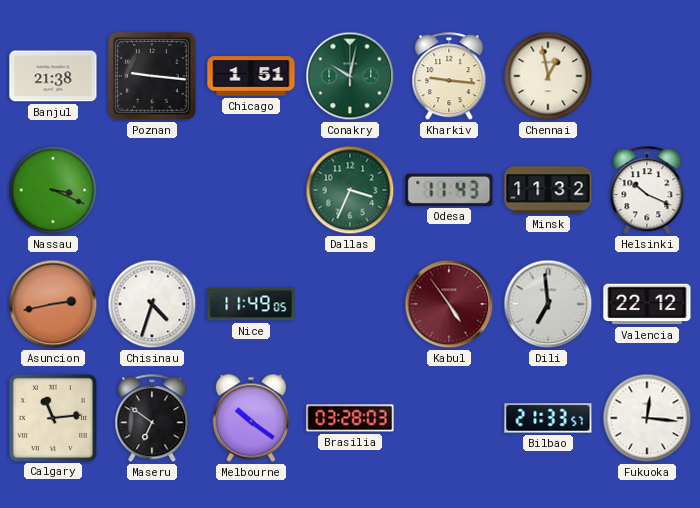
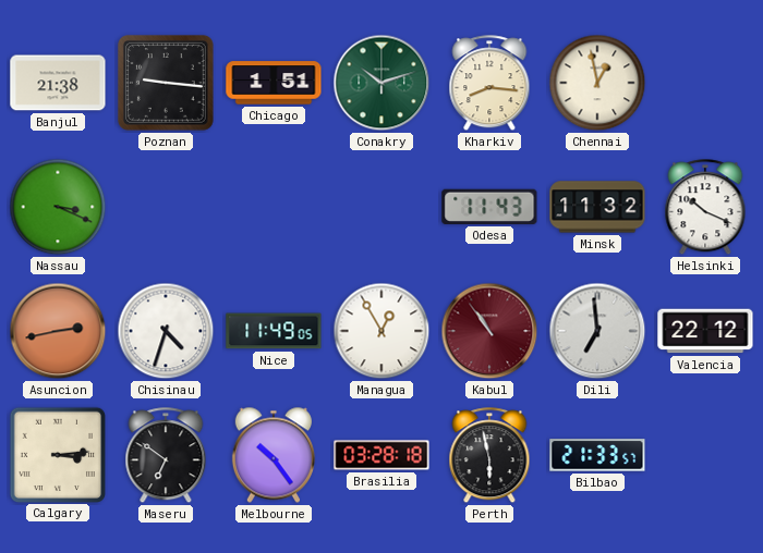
Conakry: 10:02 -> 10:12
Kharkiv: 9:16 -> 8:16
Dallas: 3:34 -> none
Managua: none -> 12:55
Kabul: 4:54 -> 10:54
Calgary: 11:14 -> 3:14
Melbourne: 10:21 -> 10:24
Brasilia: 03:28:03 -> 03:28:18
Perth: none -> 5:58
Fukuoka: 12:16 -> none
